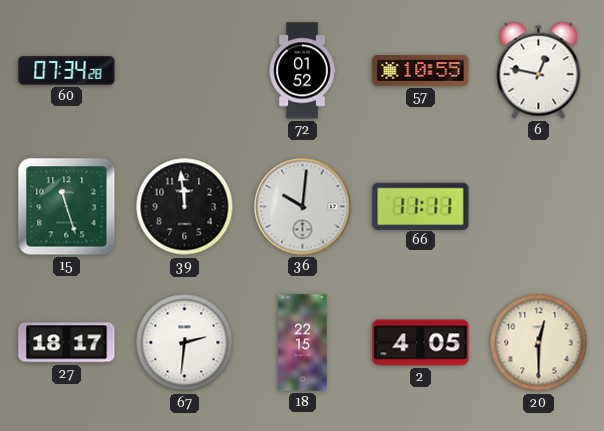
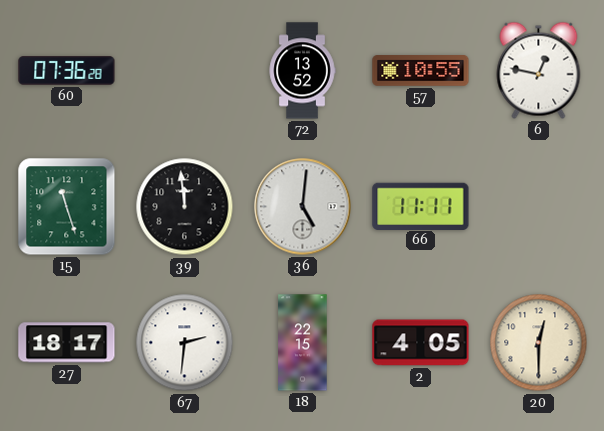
60: 07:34 -> 07:36
72: 01:52 -> 13:52
36: 10:01 -> 5:01
